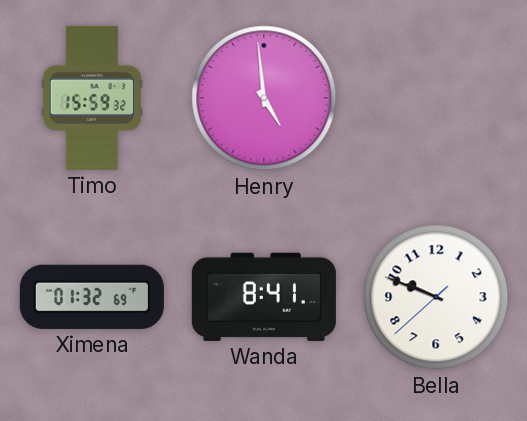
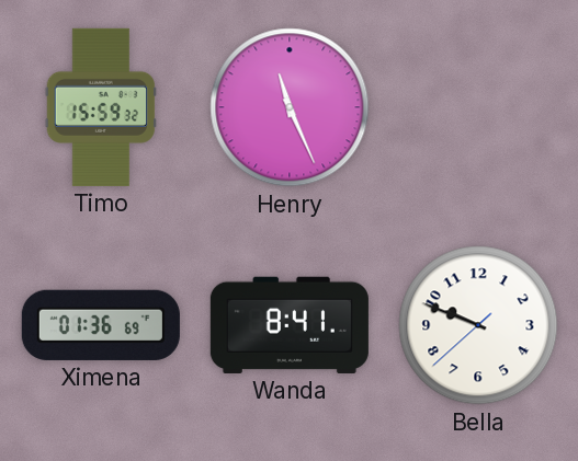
Henry: 4:59 -> 11:26
Ximena: 01:32 -> 01:36
